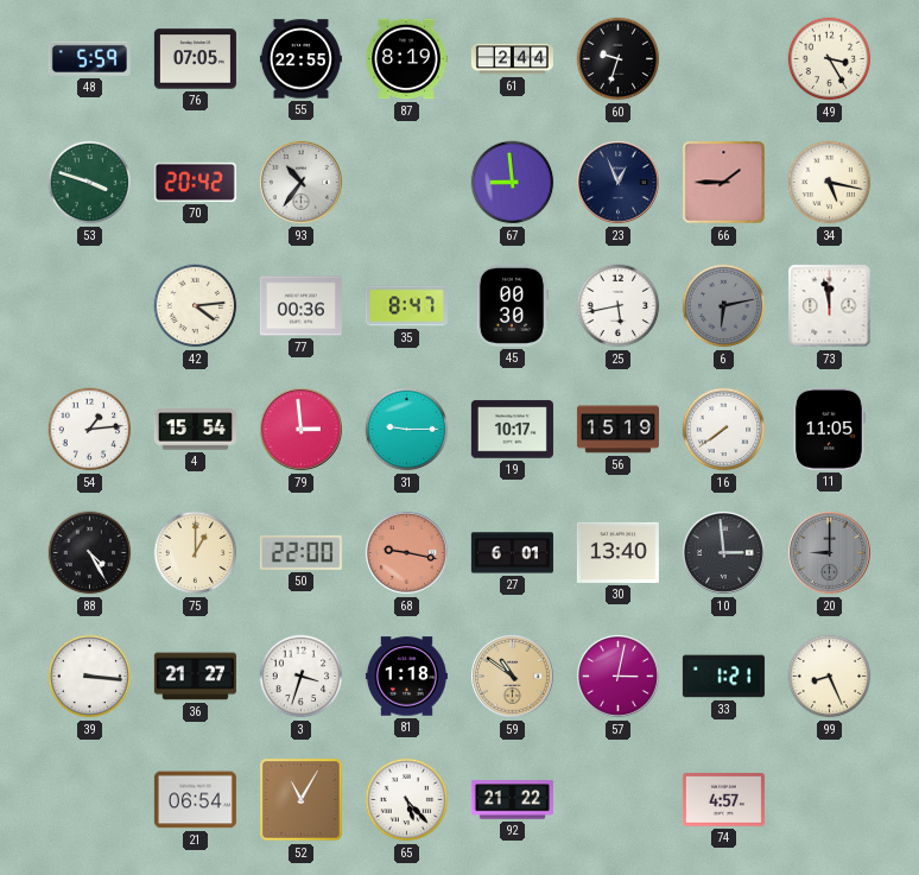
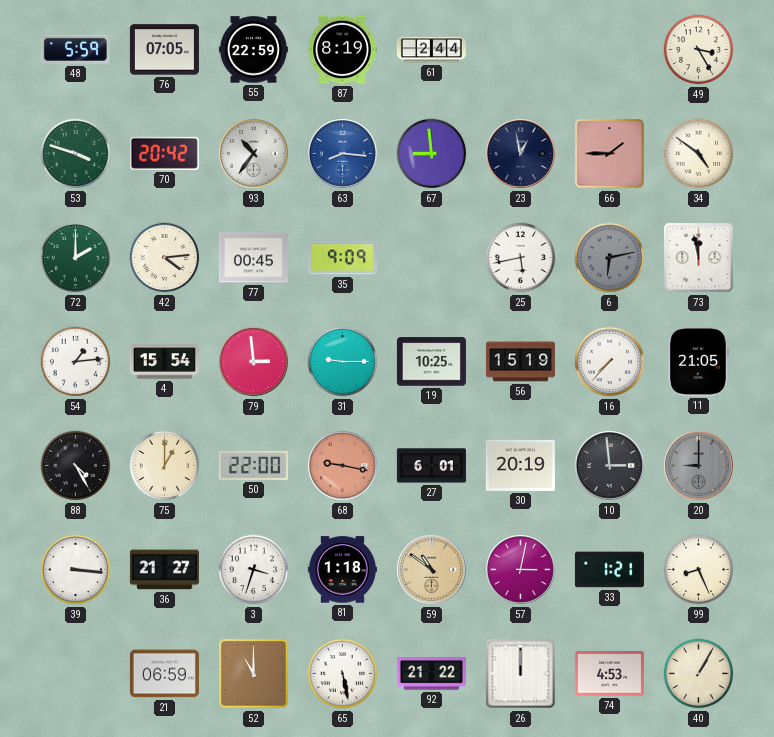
55: 22:55 -> 22:59
60: 9:33 -> none
63: none -> 8:16
23: 12:56 -> 12:58
34: 5:17 -> 4:51
72: none -> 2:00
77: 00:36 -> 00:45
35: 8:47 -> 9:09
45: 00:30 -> none
19: 10:17 -> 10:25
16: 7:39 -> 7:37
11: 11:05 -> 21:05
30: 13:40 -> 20:19
21: 06:54 -> 06:59
52: 11:05 -> 11:00
65: 5:23 -> 5:28
26: none -> 12:00
74: 4:57 -> 4:53
40: none -> 1:05
